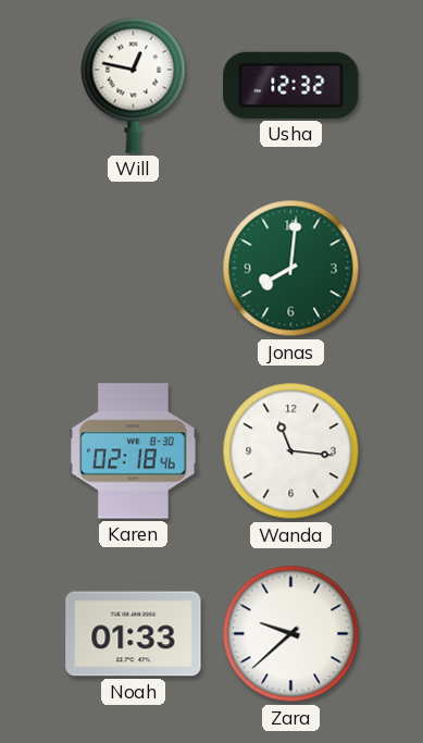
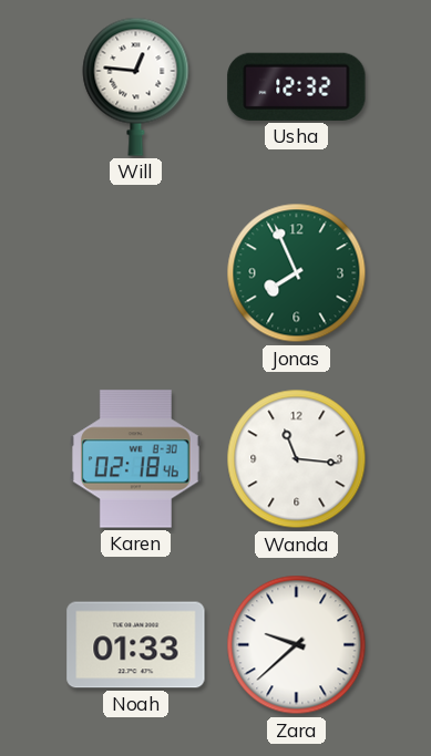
Will: 12:47 -> 12:46
Jonas: 8:01 -> 7:56
